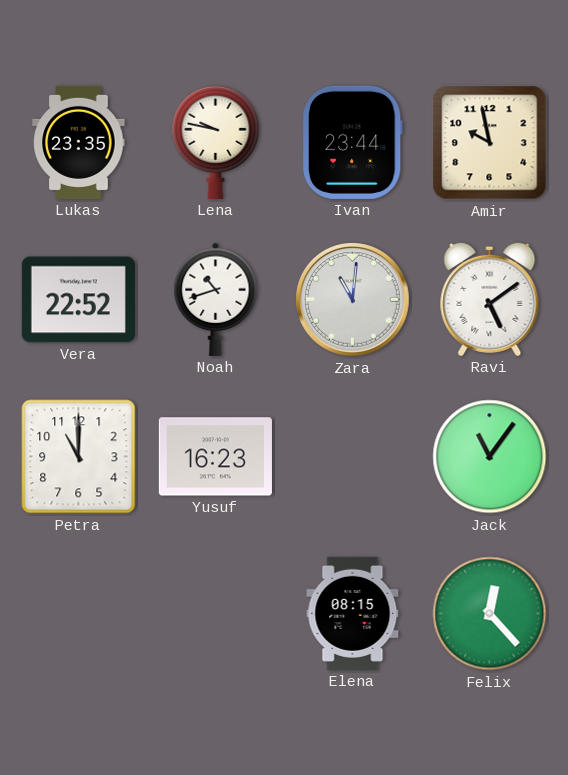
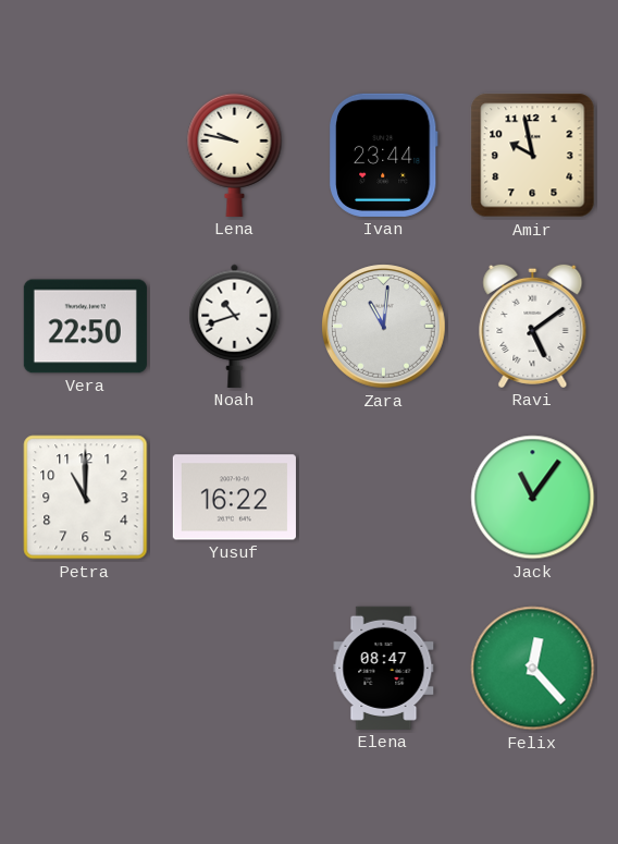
Lukas: 23:35 -> none
Vera: 22:52 -> 22:50
Yusuf: 16:23 -> 16:22
Elena: 08:15 -> 08:47
